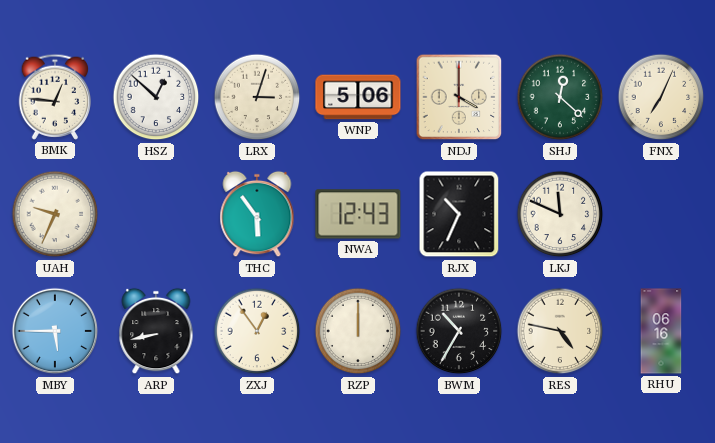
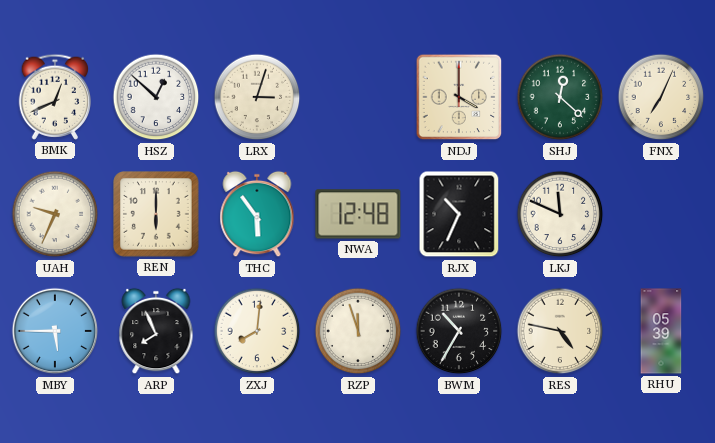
BMK: 12:46 -> 12:41
WNP: 5:06 -> none
REN: none -> 6:00
NWA: 12:43 -> 12:48
ARP: 8:43 -> 7:56
ZXJ: 12:54 -> 8:01
RZP: 12:00 -> 11:57
RHU: 06:16 -> 05:39
